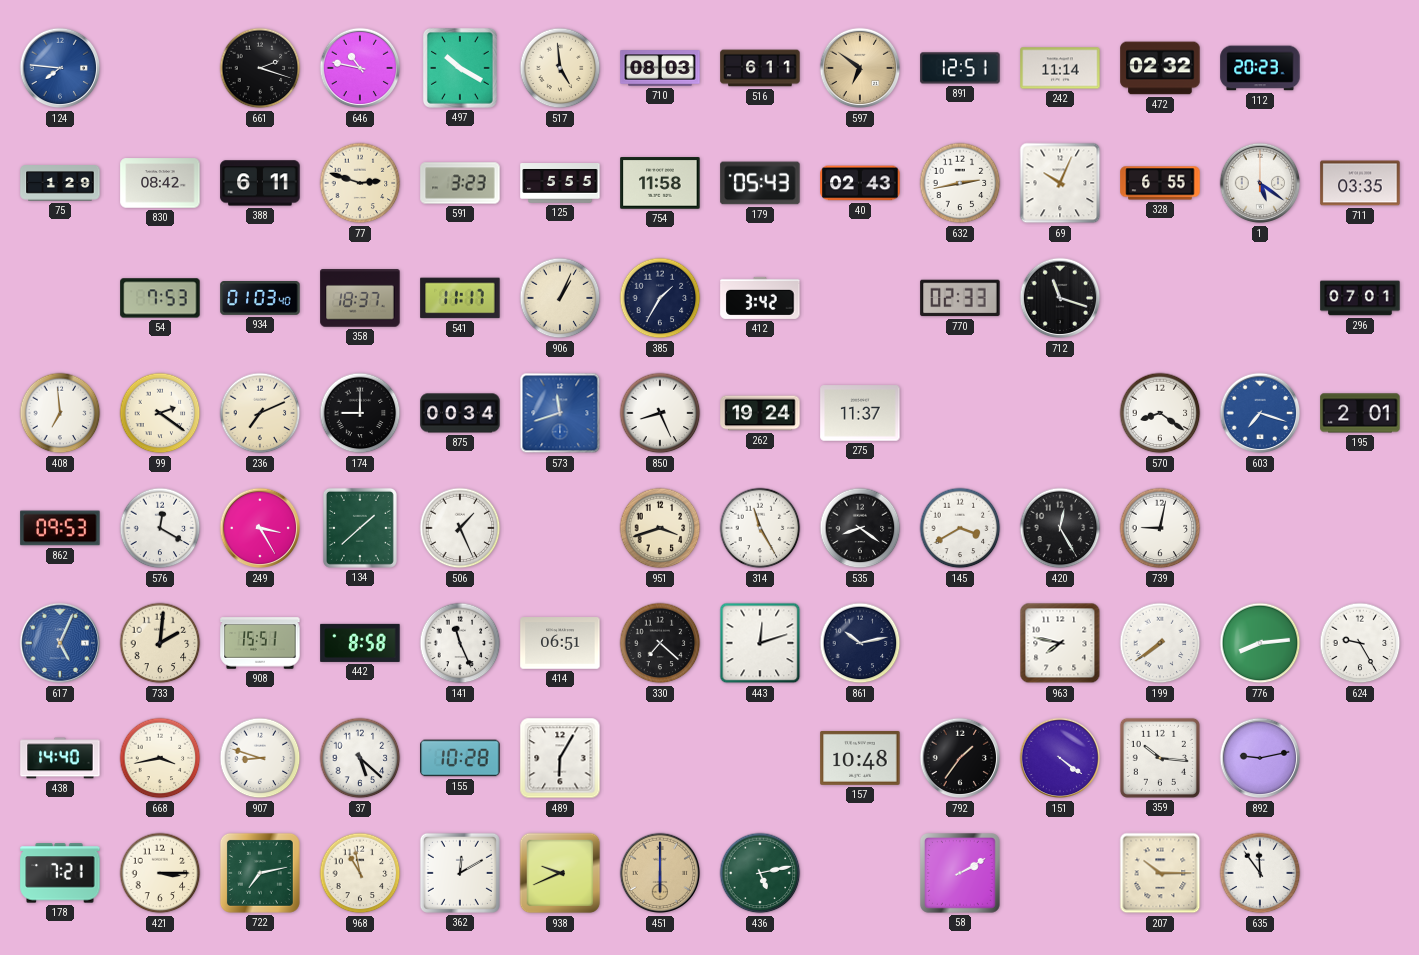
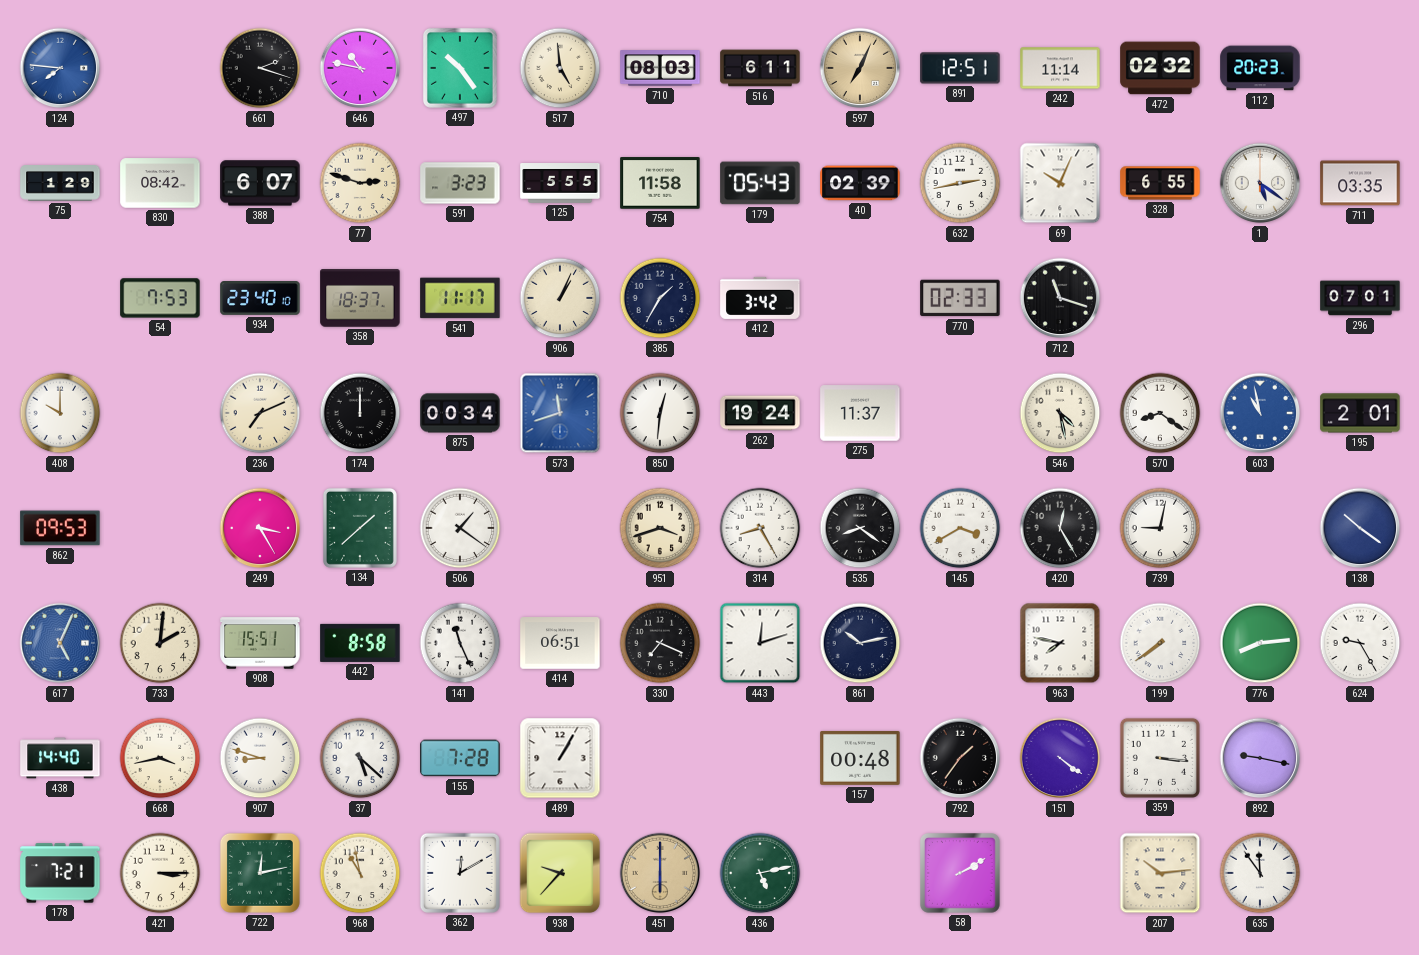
497: 10:20 -> 10:24
597: 6:51 -> 7:04
388: 6:11 -> 6:07
40: 02:43 -> 02:39
934: 01:03 -> 23:40
408: 6:59 -> 10:00
99: 2:21 -> none
174: 9:00 -> 12:00
850: 8:26 -> 12:31
546: none -> 4:28
603: 7:18 -> 10:58
576: 12:20 -> none
506: 1:26 -> 1:21
314: 11:25 -> 8:25
138: none -> 10:21
330: 7:22 -> 7:19
155: 10:28 -> 7:28
489: 6:05 -> 1:05
157: 10:48 -> 00:48
359: 10:16 -> 3:16
892: 9:13 -> 9:17
722: 7:13 -> 12:13
938: 9:41 -> 9:37
207: 10:15 -> 10:14
